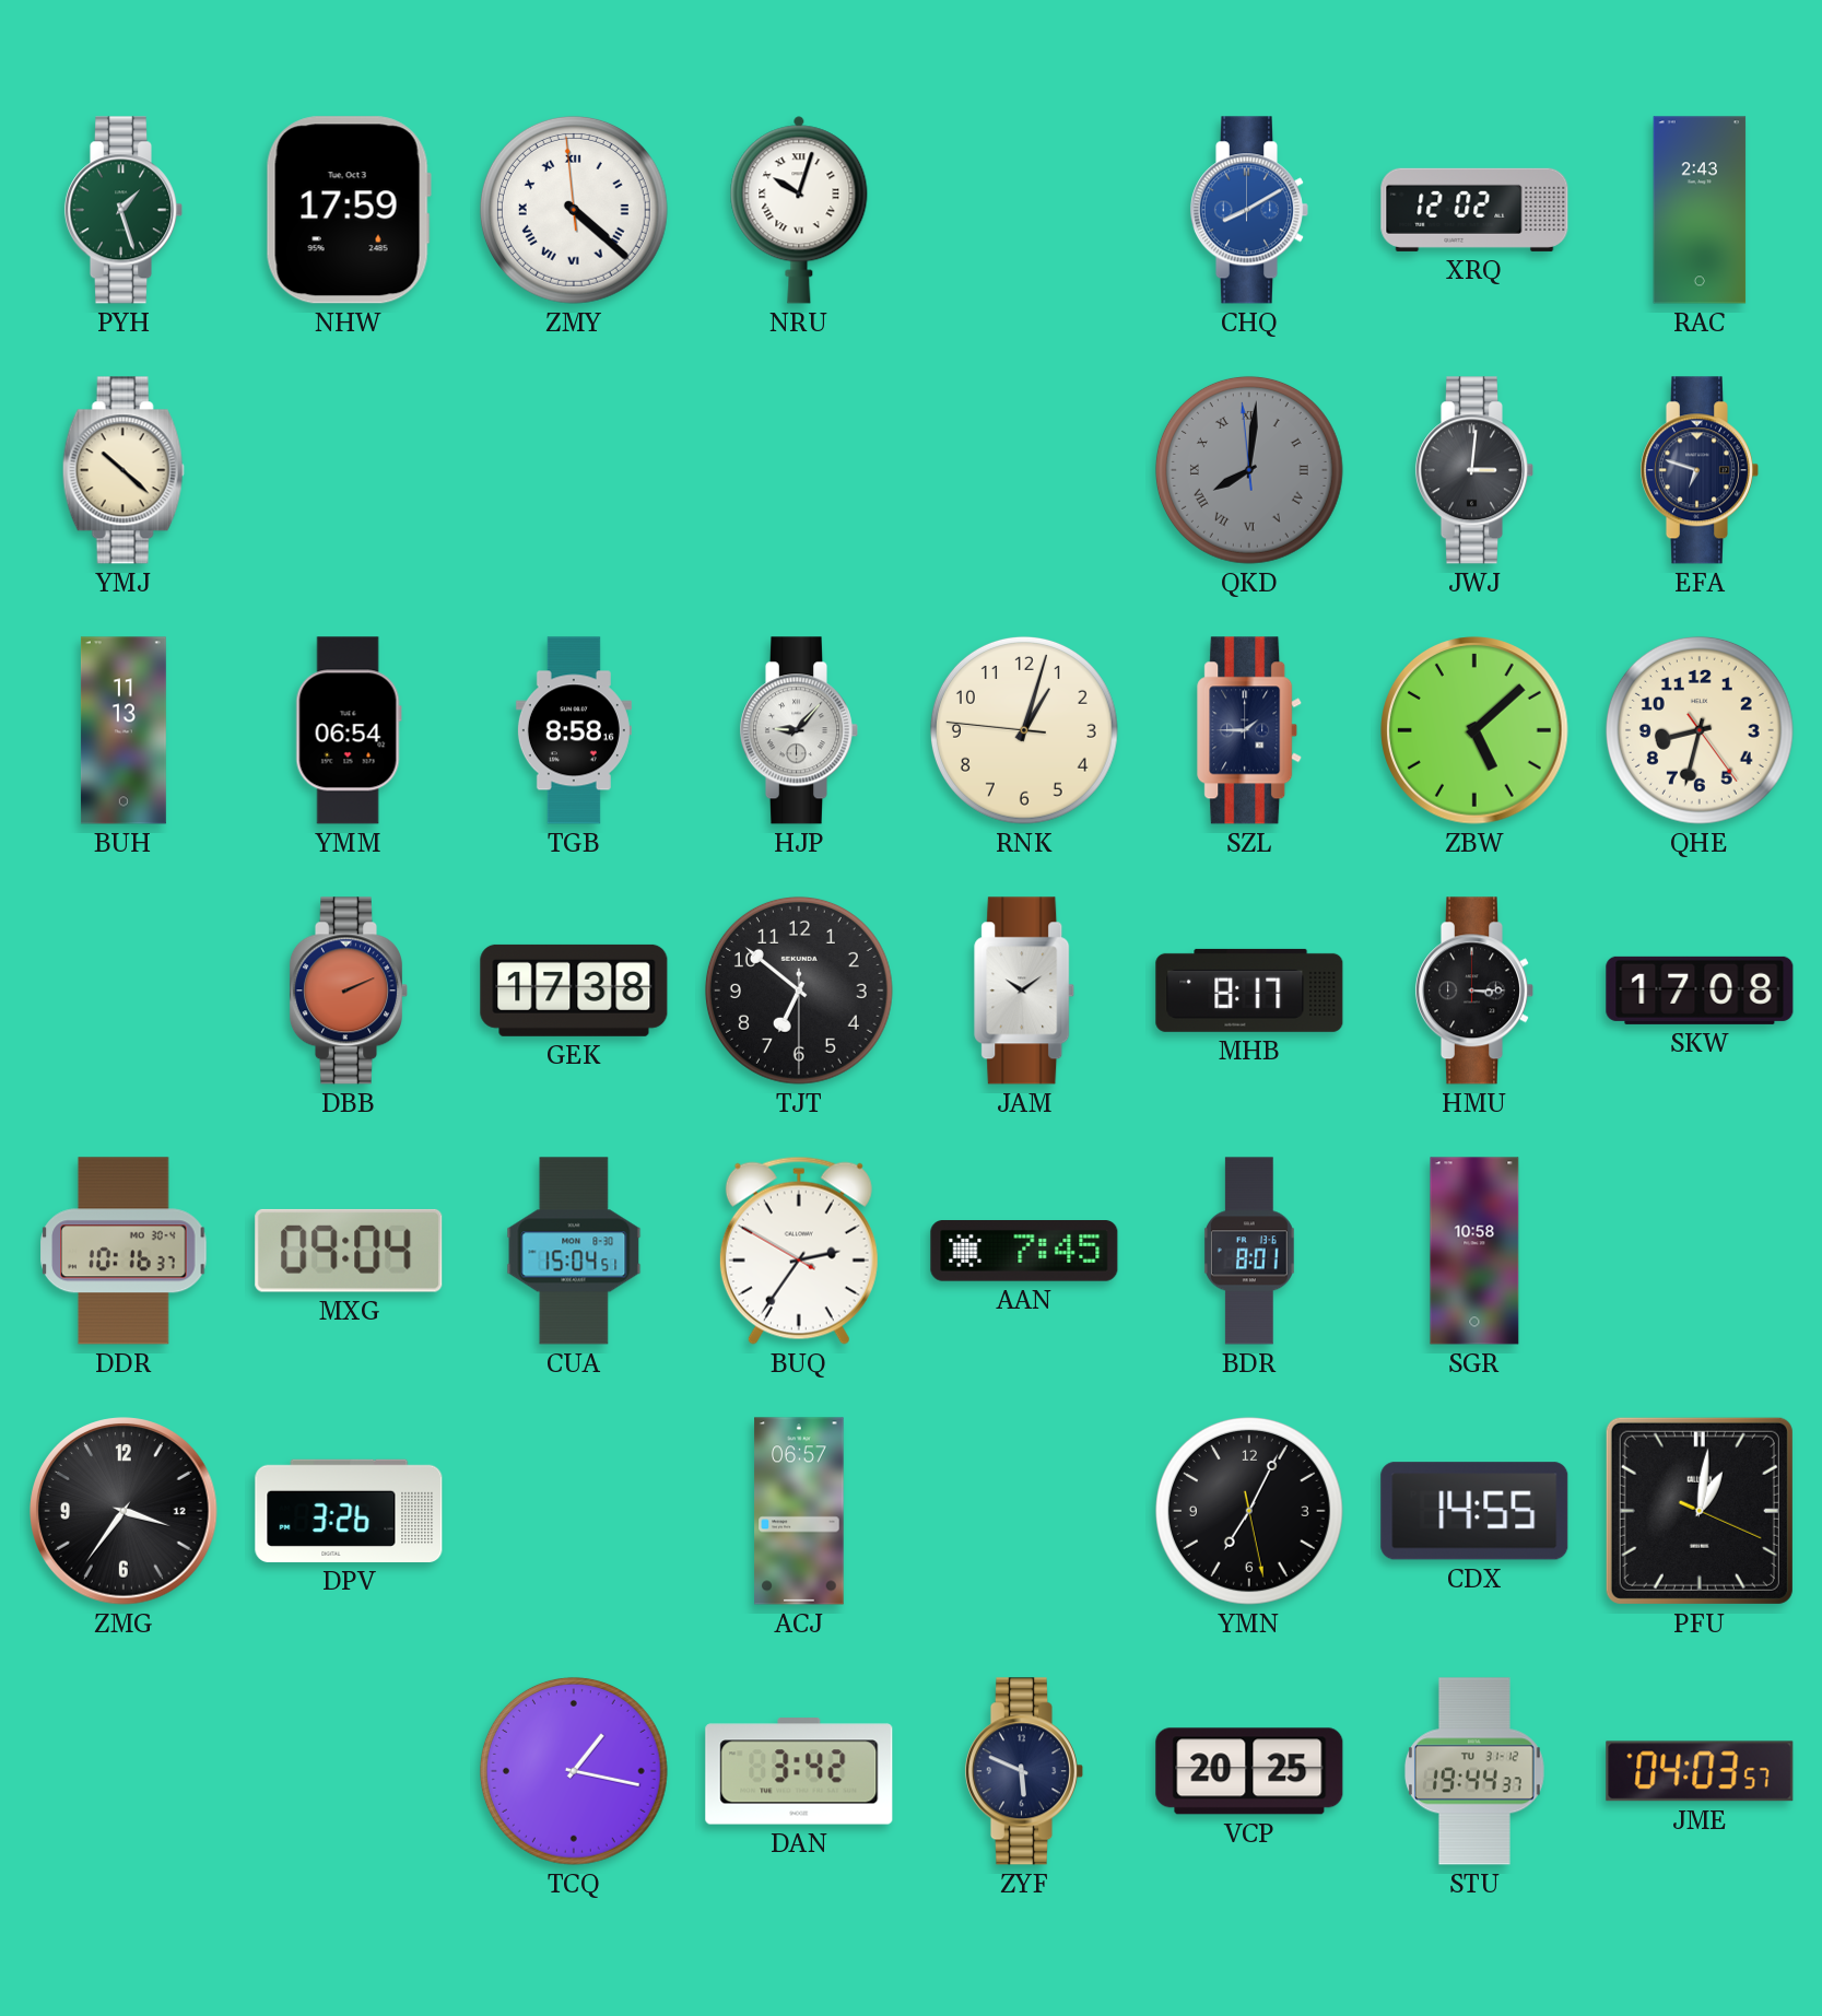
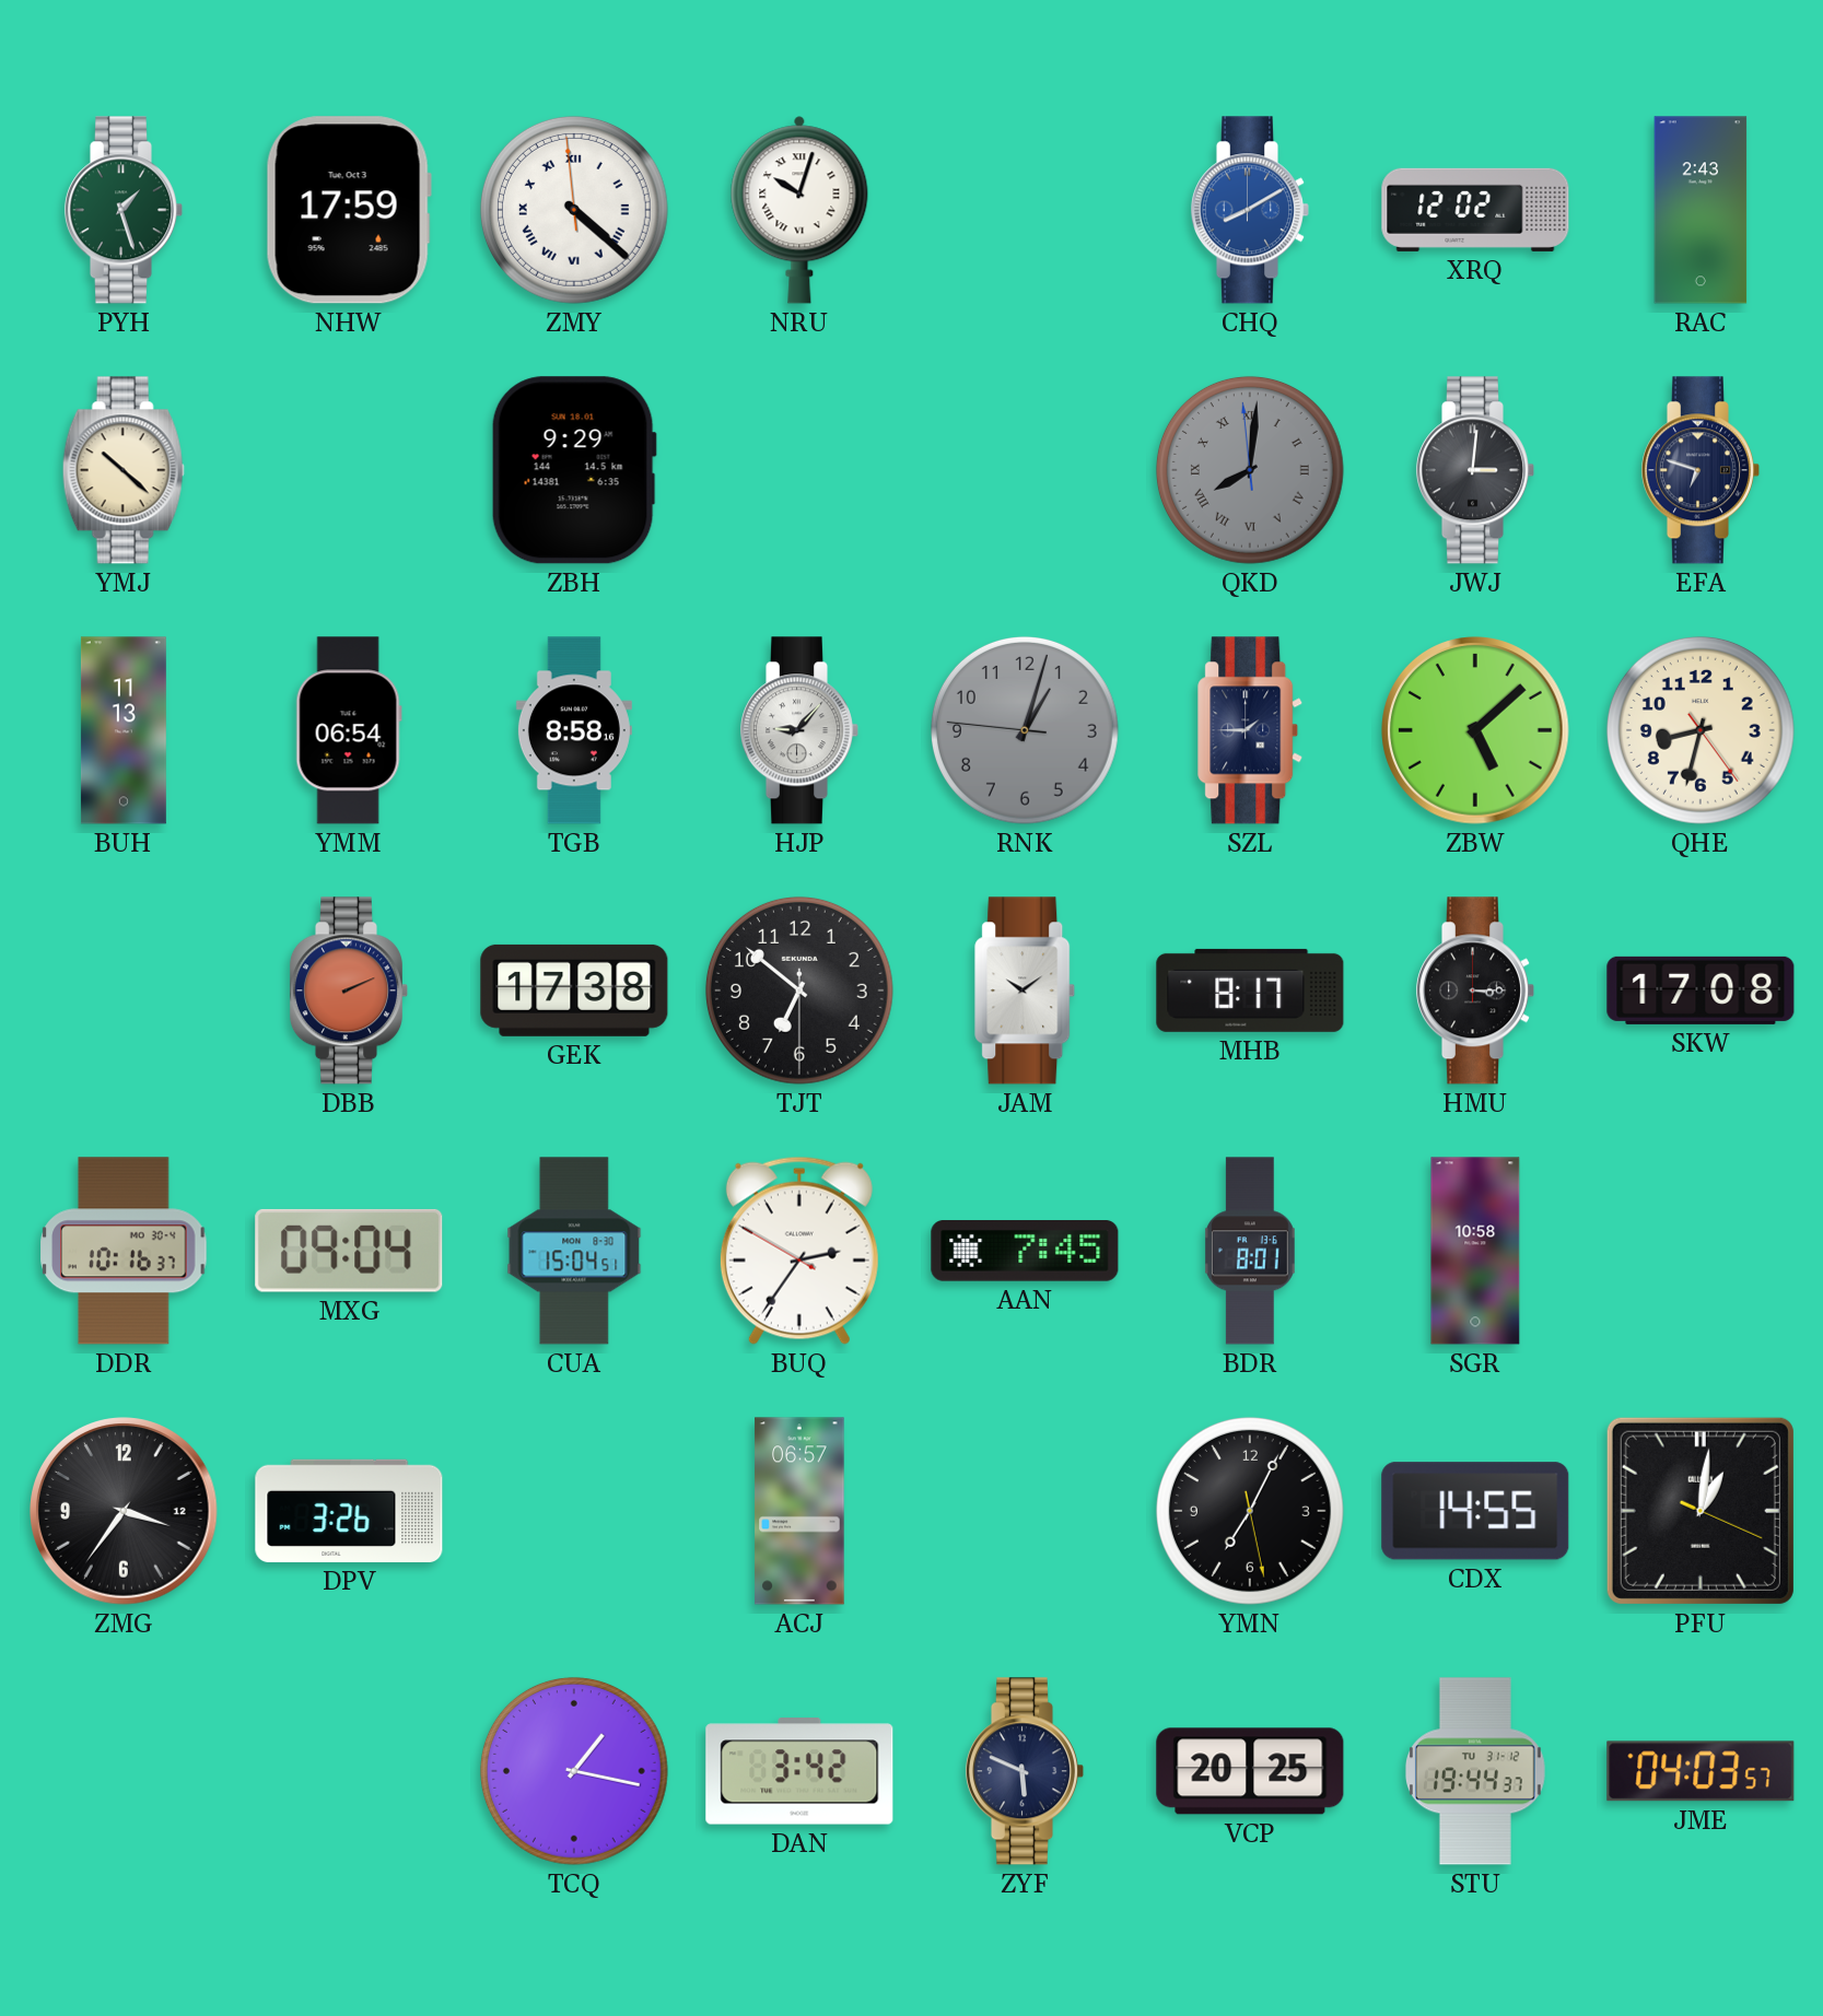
ZBH: none -> 9:29
RNK dial: cream -> grey
